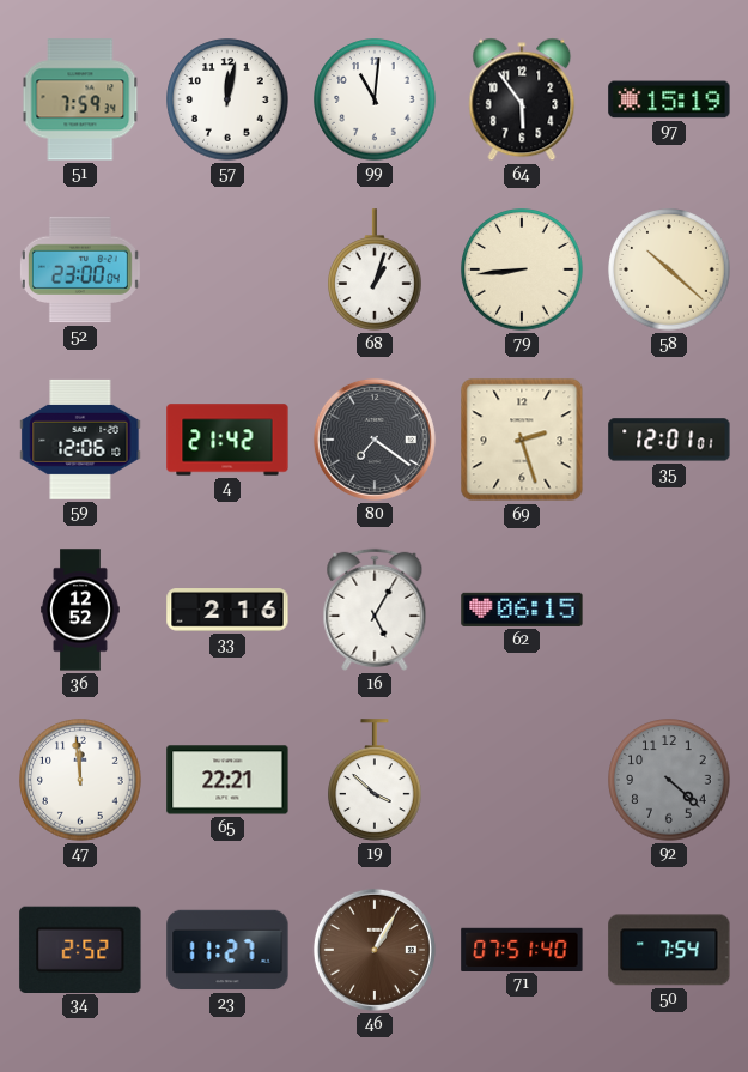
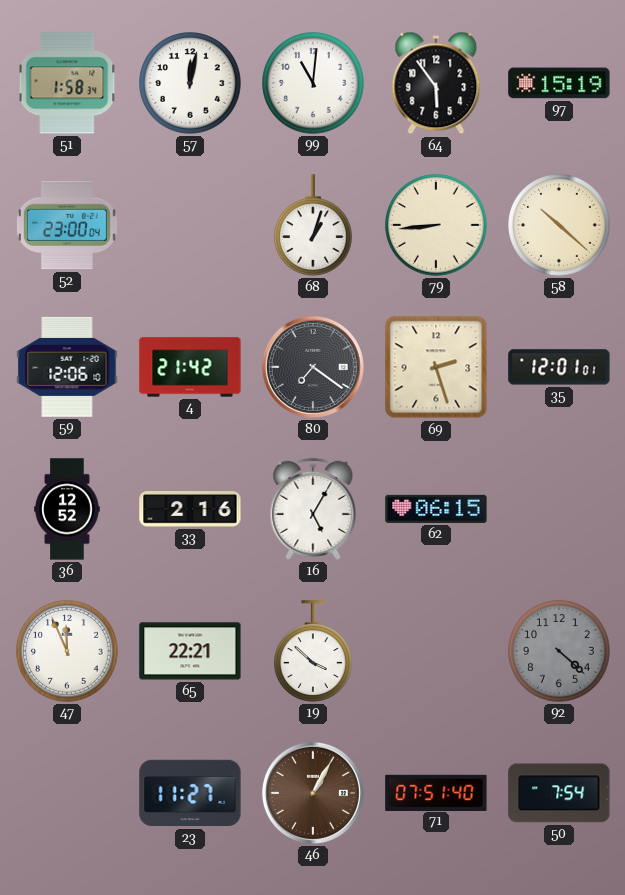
51: 7:59 -> 1:58
47: 11:59 -> 11:56
34: 2:52 -> none
